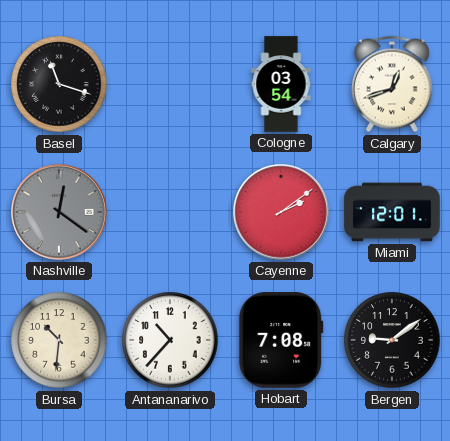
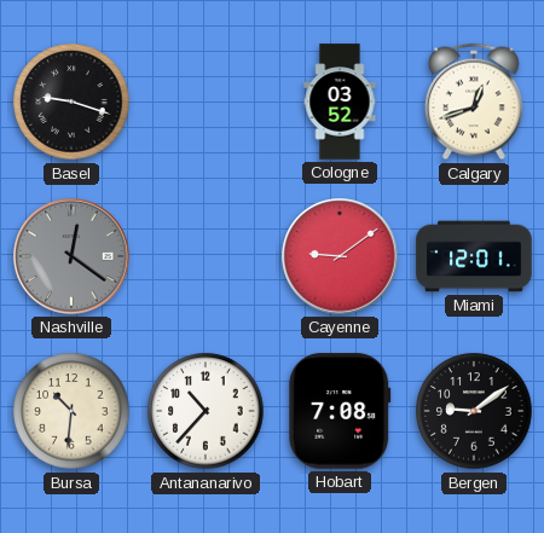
Basel: 11:18 -> 9:18
Cologne: 03:54 -> 03:52
Cayenne: 2:09 -> 9:09
